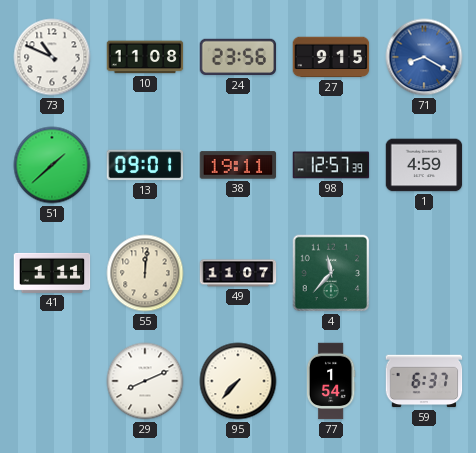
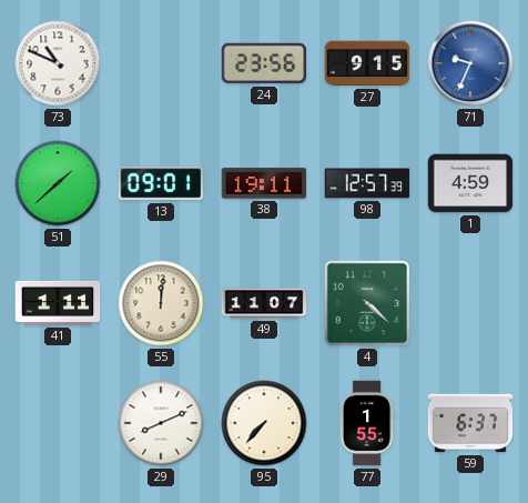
10: 11:08 -> none
71: 8:20 -> 9:34
4: 11:37 -> 4:22
77: 1:54 -> 1:55
